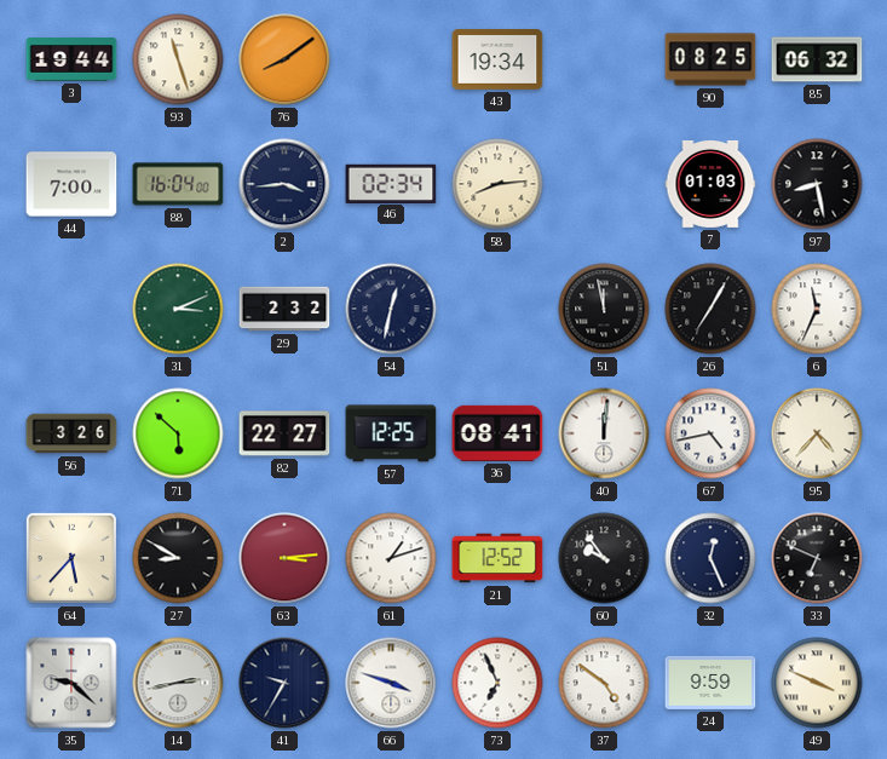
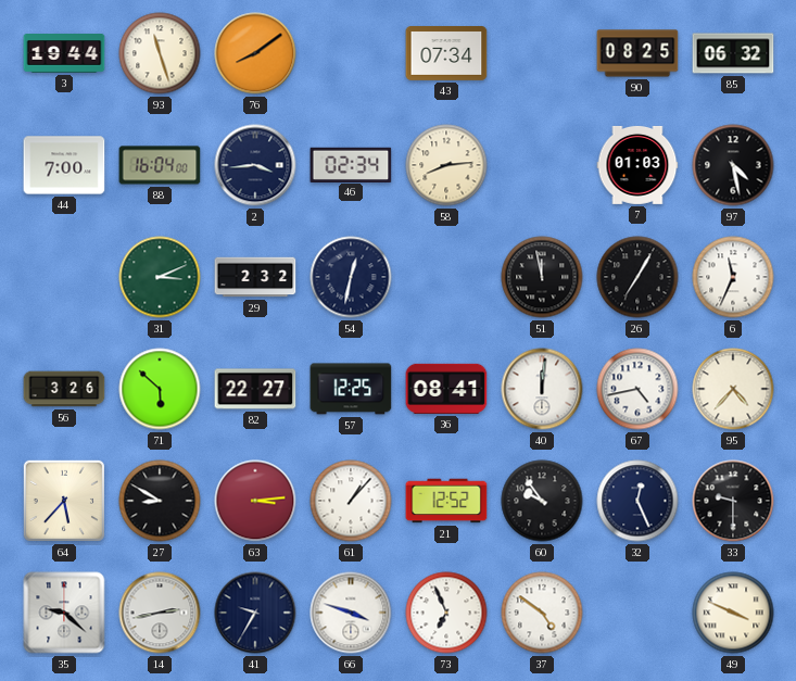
43: 19:34 -> 07:34
97: 8:28 -> 4:28
61: 1:12 -> 1:07
33: 6:49 -> 9:30
24: 9:59 -> none
